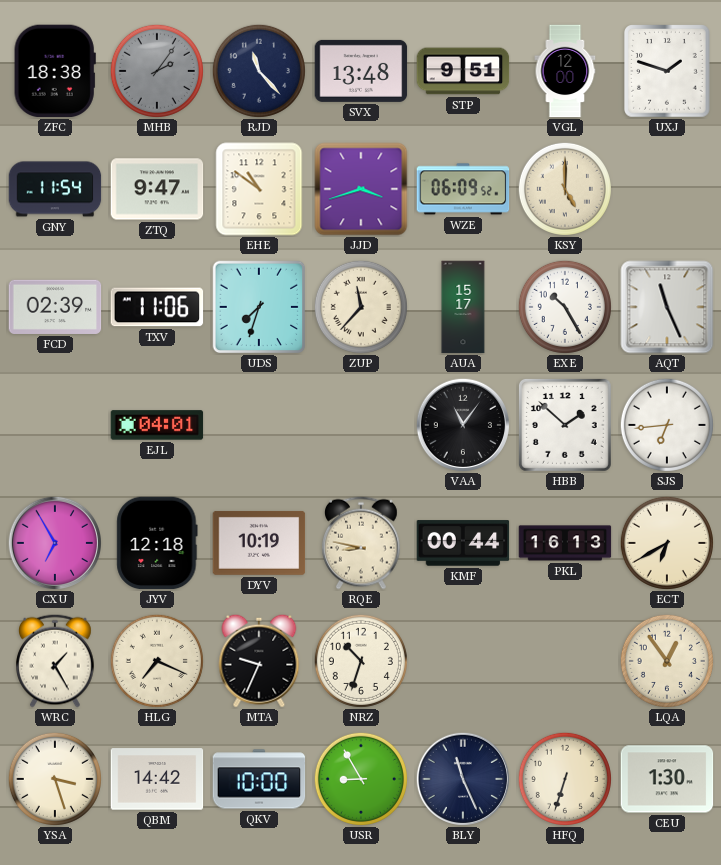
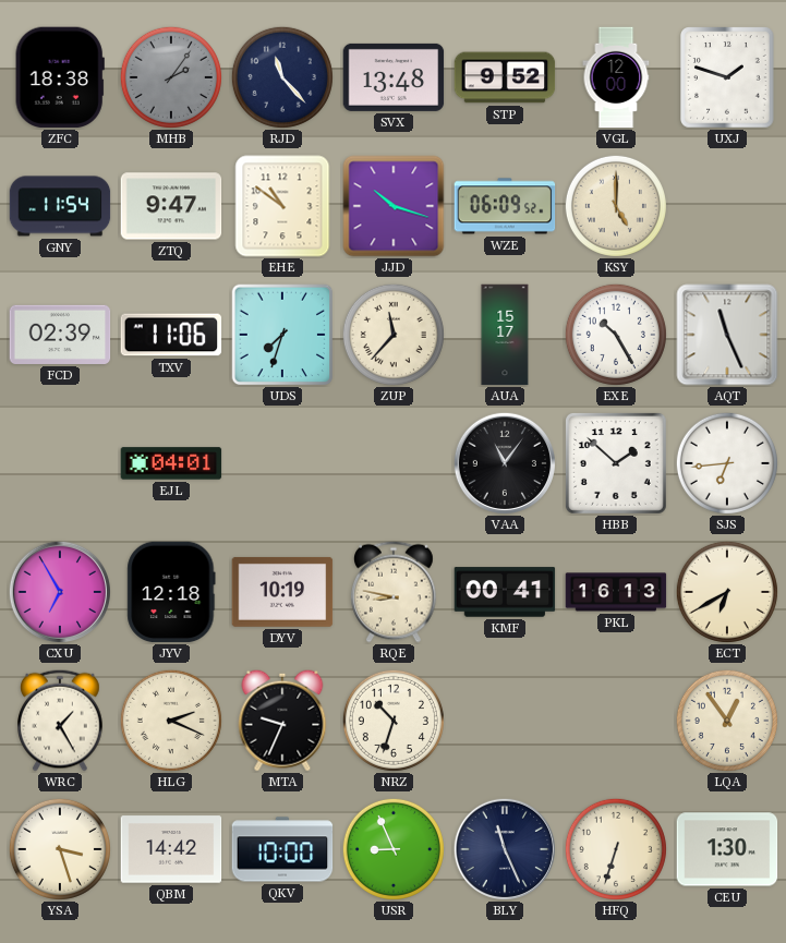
STP: 9:51 -> 9:52
JJD: 3:42 -> 10:18
KMF: 00:44 -> 00:41
HLG: 7:19 -> 2:19
USR: 8:55 -> 8:56
